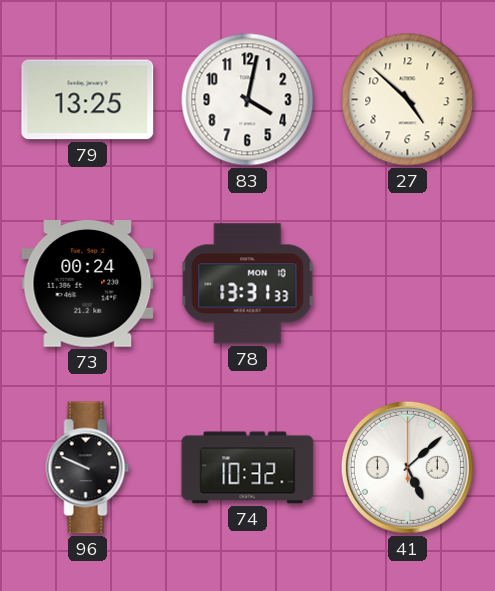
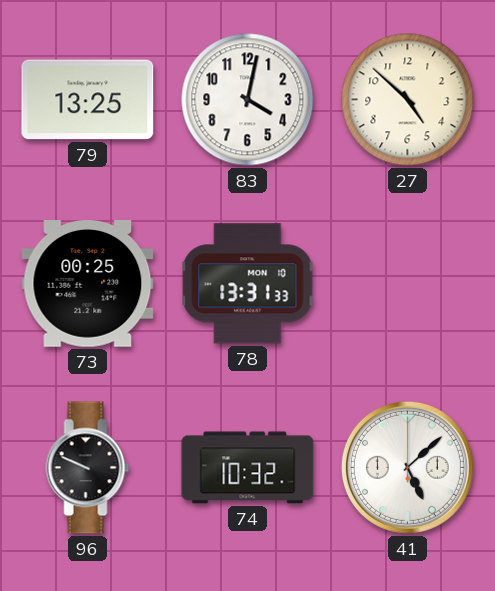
73: 00:24 -> 00:25
